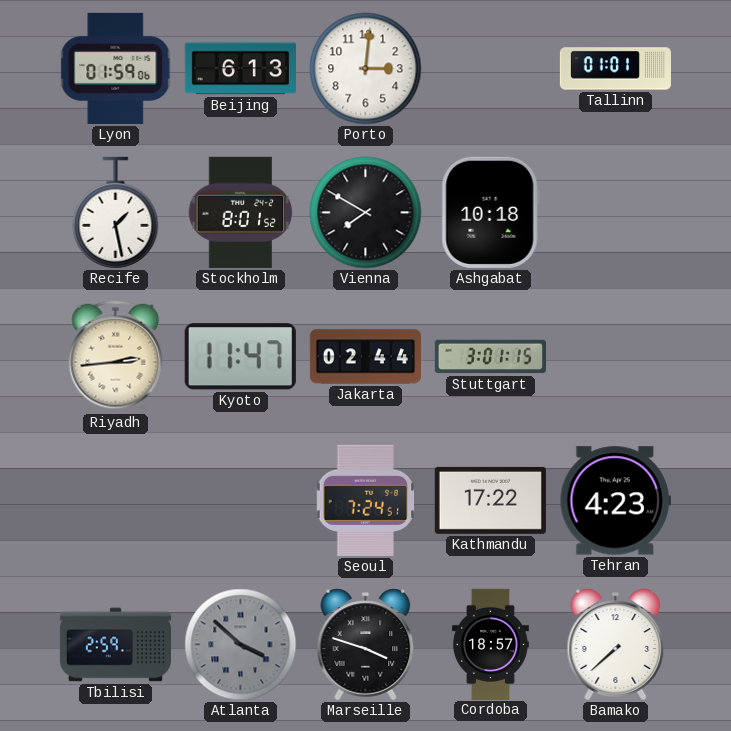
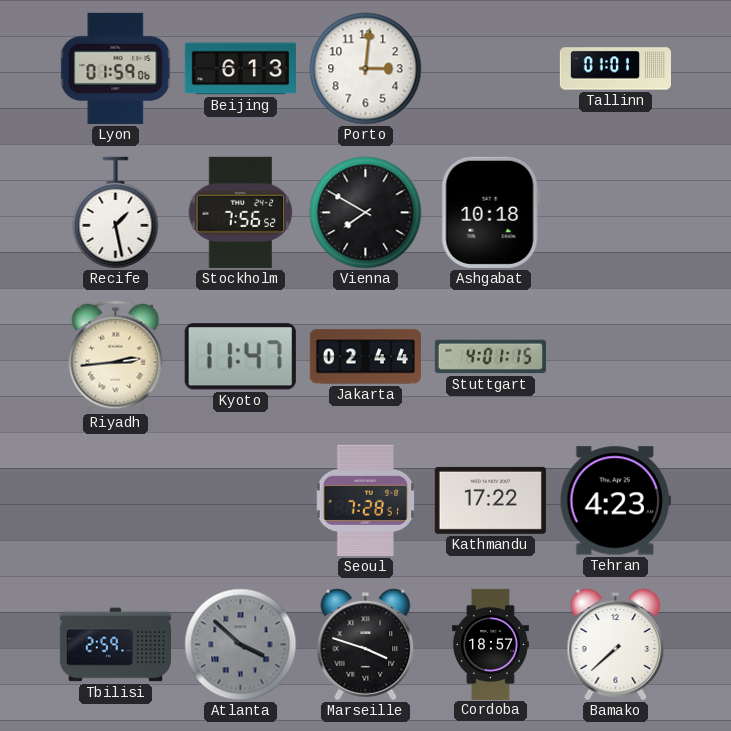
Stockholm: 8:01 -> 7:56
Stuttgart: 3:01 -> 4:01
Seoul: 7:24 -> 7:28
